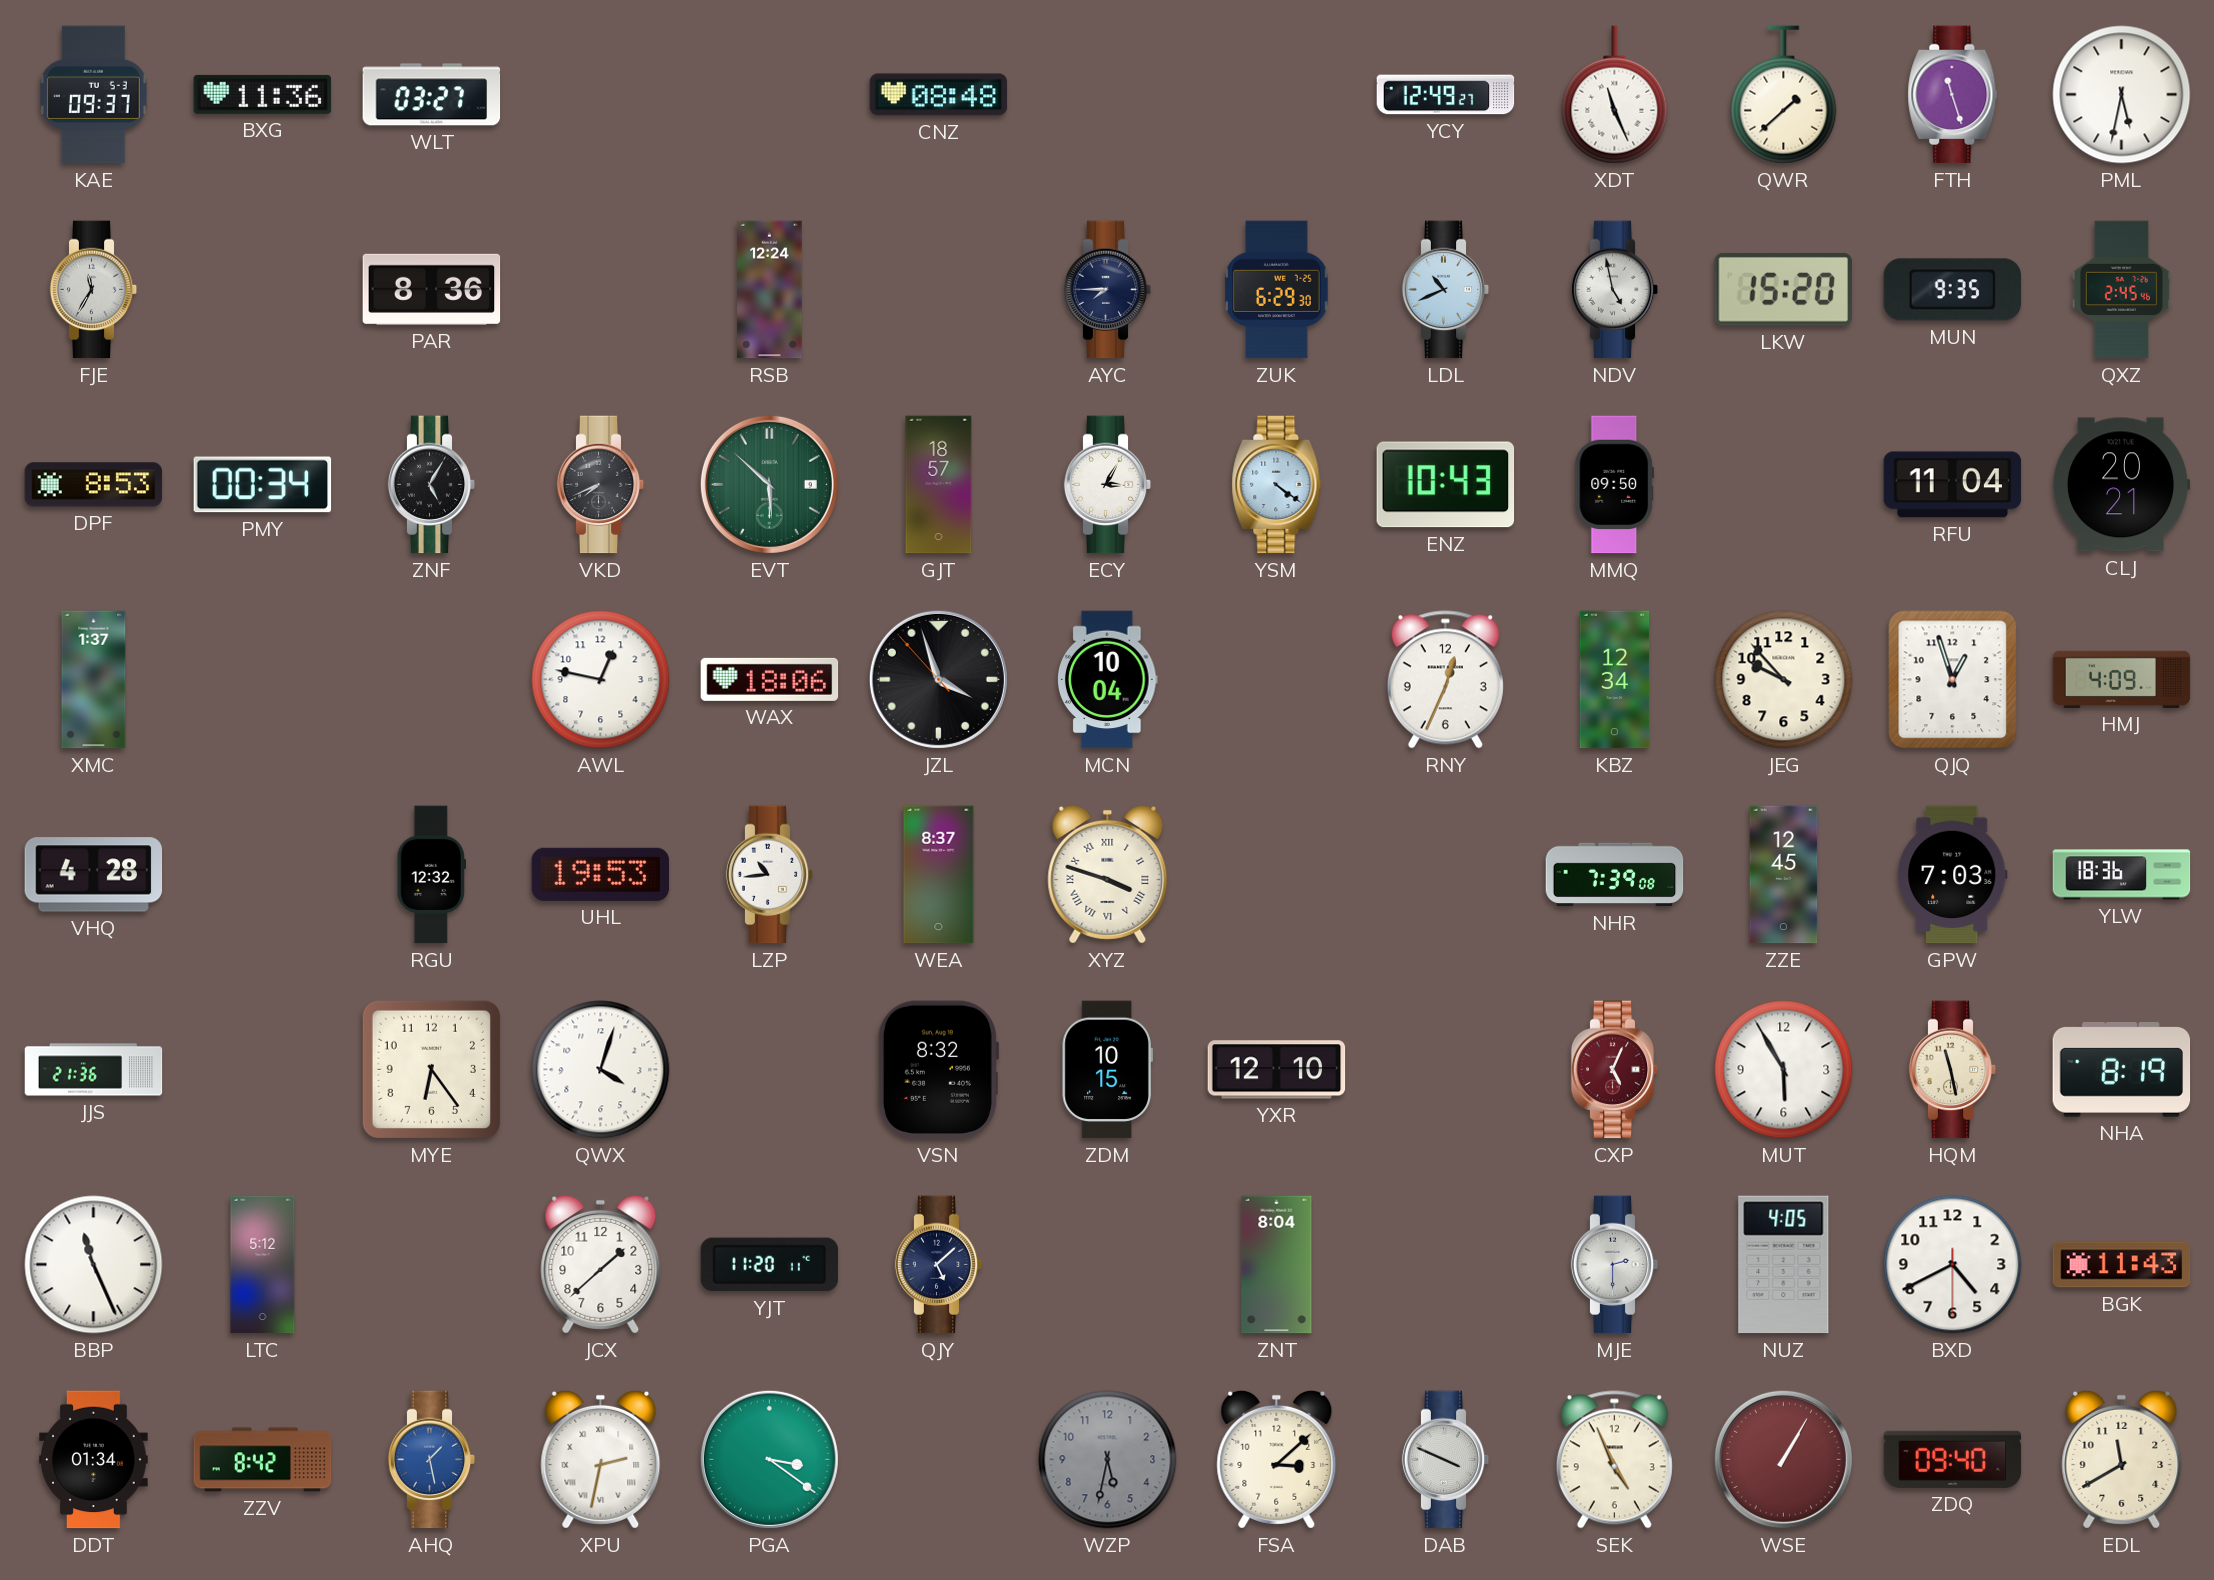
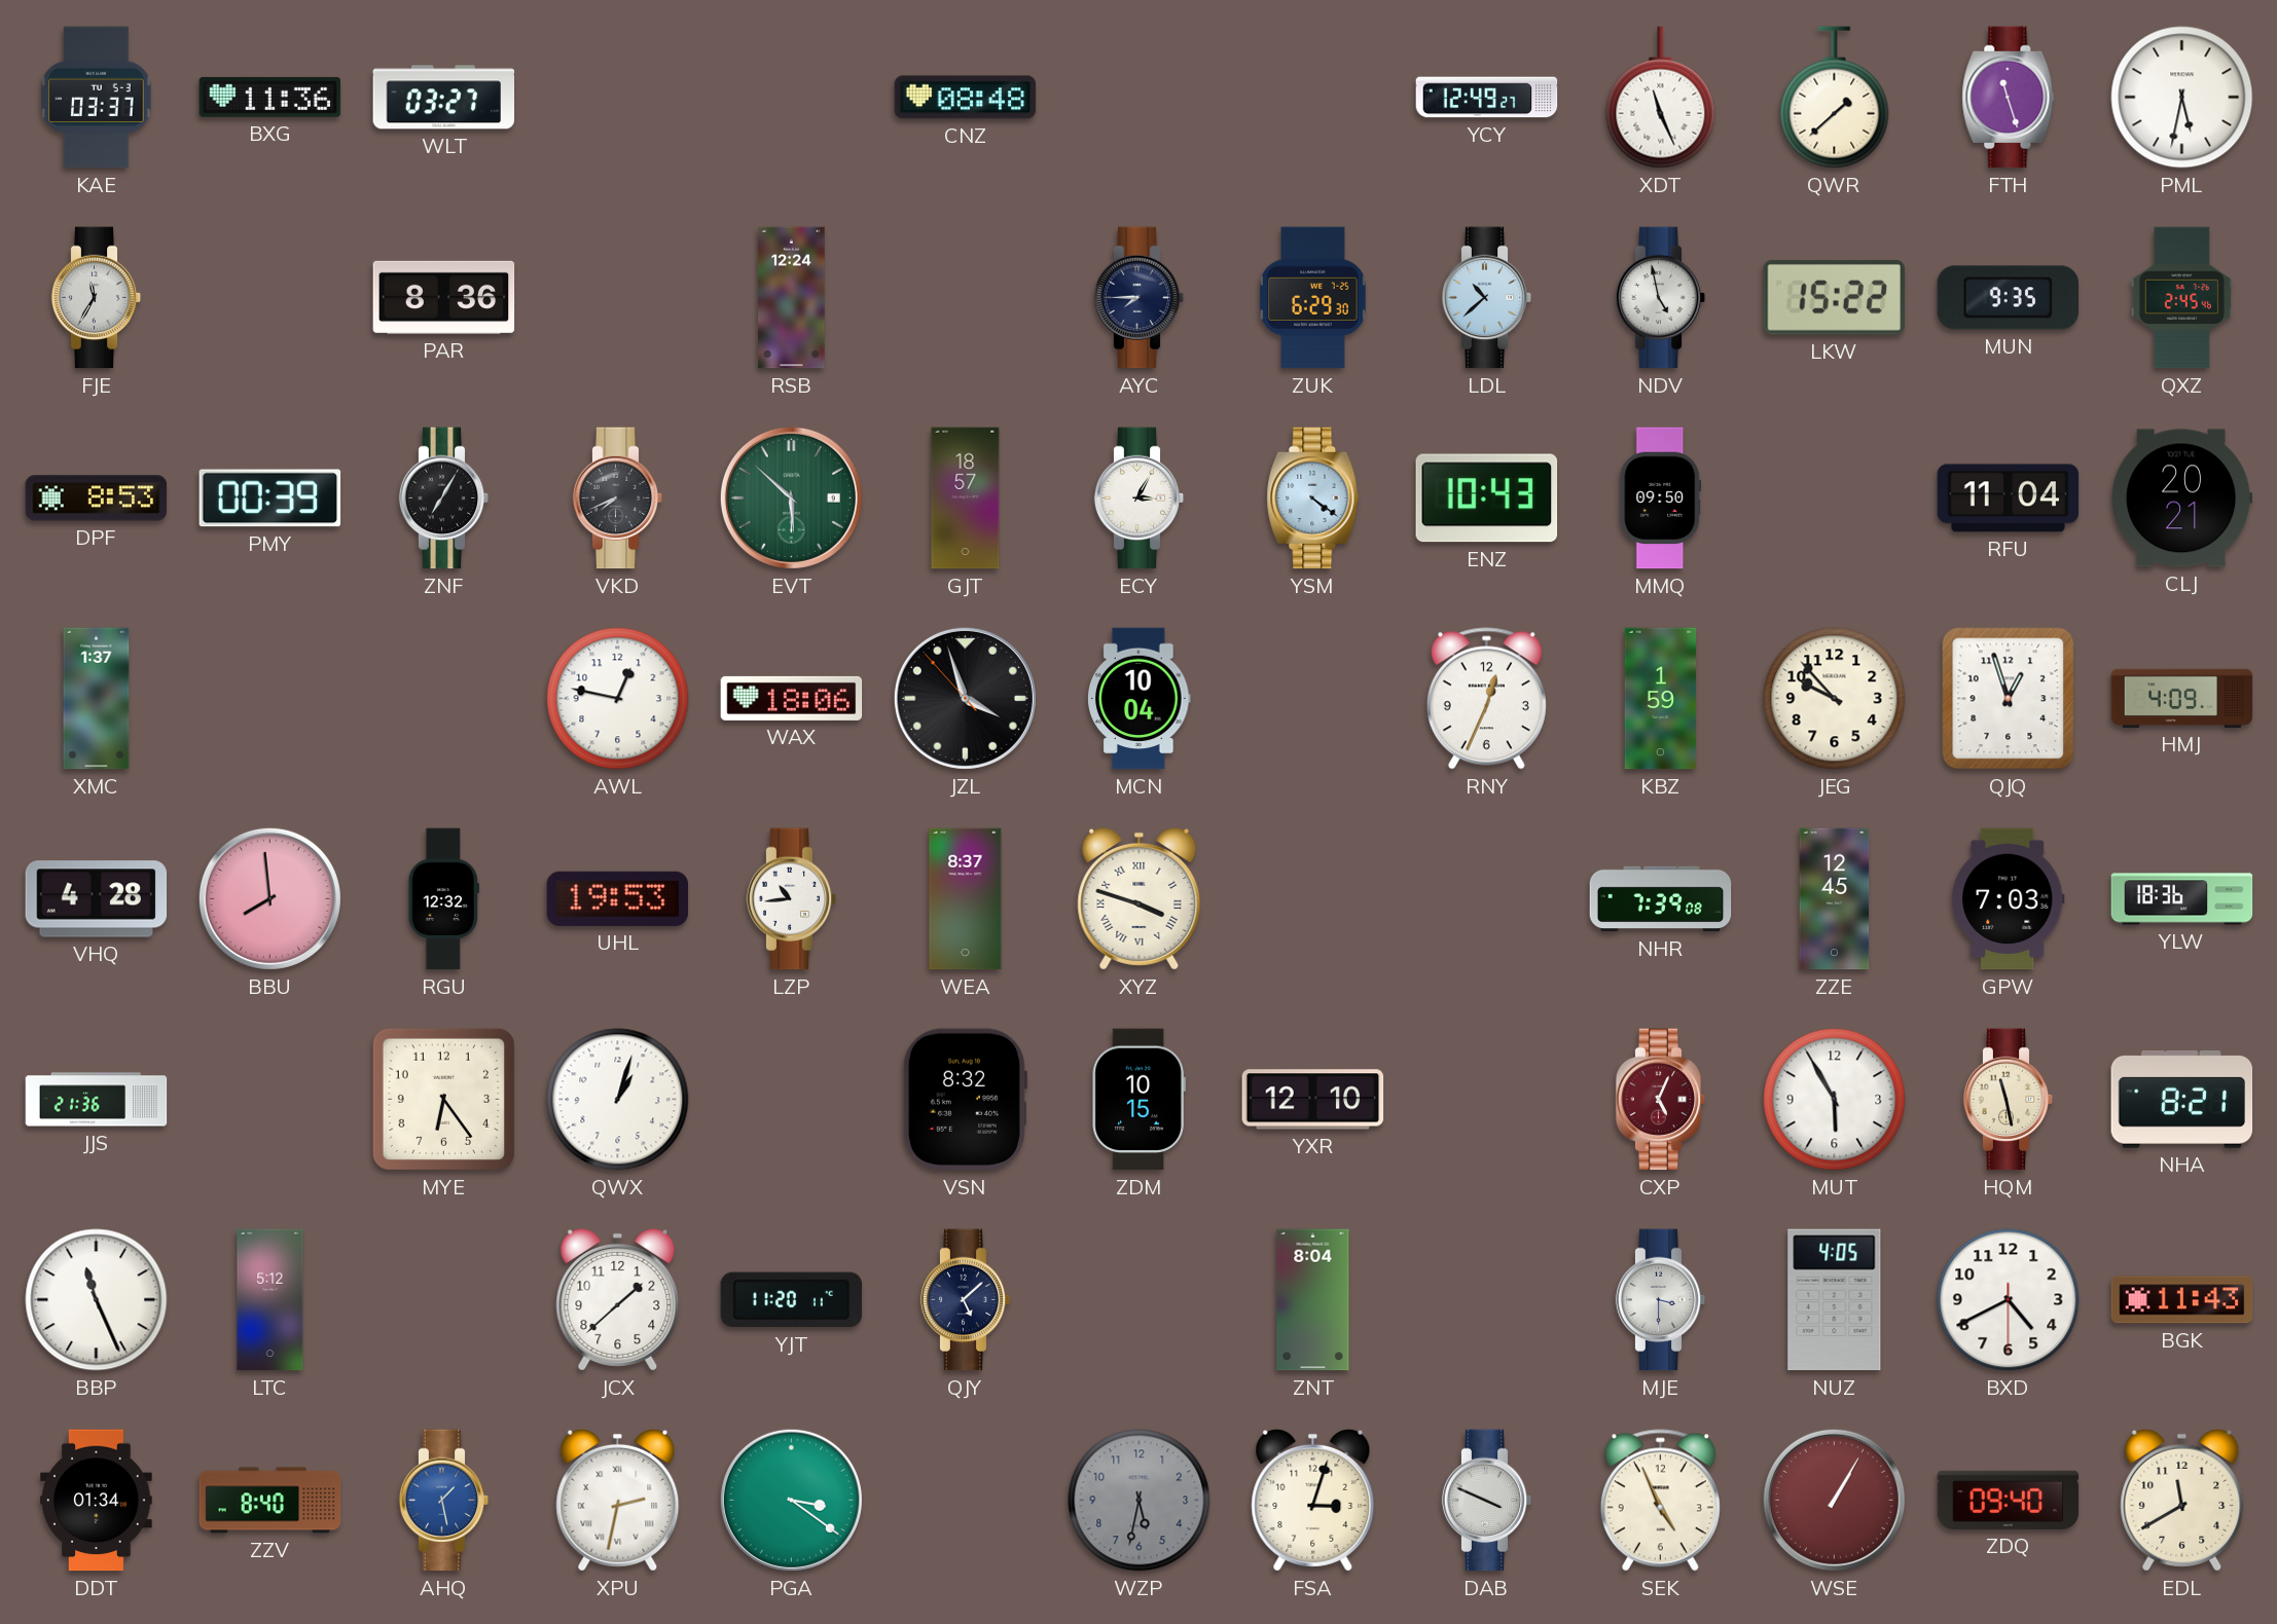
KAE: 09:37 -> 03:37
LDL: 10:41 -> 10:38
LKW: 15:20 -> 15:22
PMY: 00:34 -> 00:39
ZNF: 5:05 -> 7:05
KBZ: 12:34 -> 1:59
BBU: none -> 7:59
QWX: 4:03 -> 1:03
NHA: 8:19 -> 8:21
MJE: 2:30 -> 3:30
ZZV: 8:42 -> 8:40
FSA: 3:08 -> 3:03
